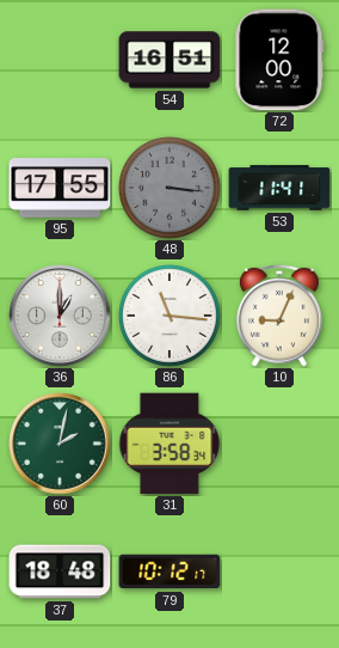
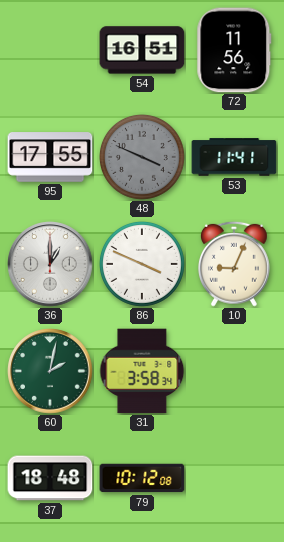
72: 12:00 -> 11:56
48: 3:16 -> 3:49
86: 11:16 -> 3:49
79: 10:12:17 -> 10:12:08
